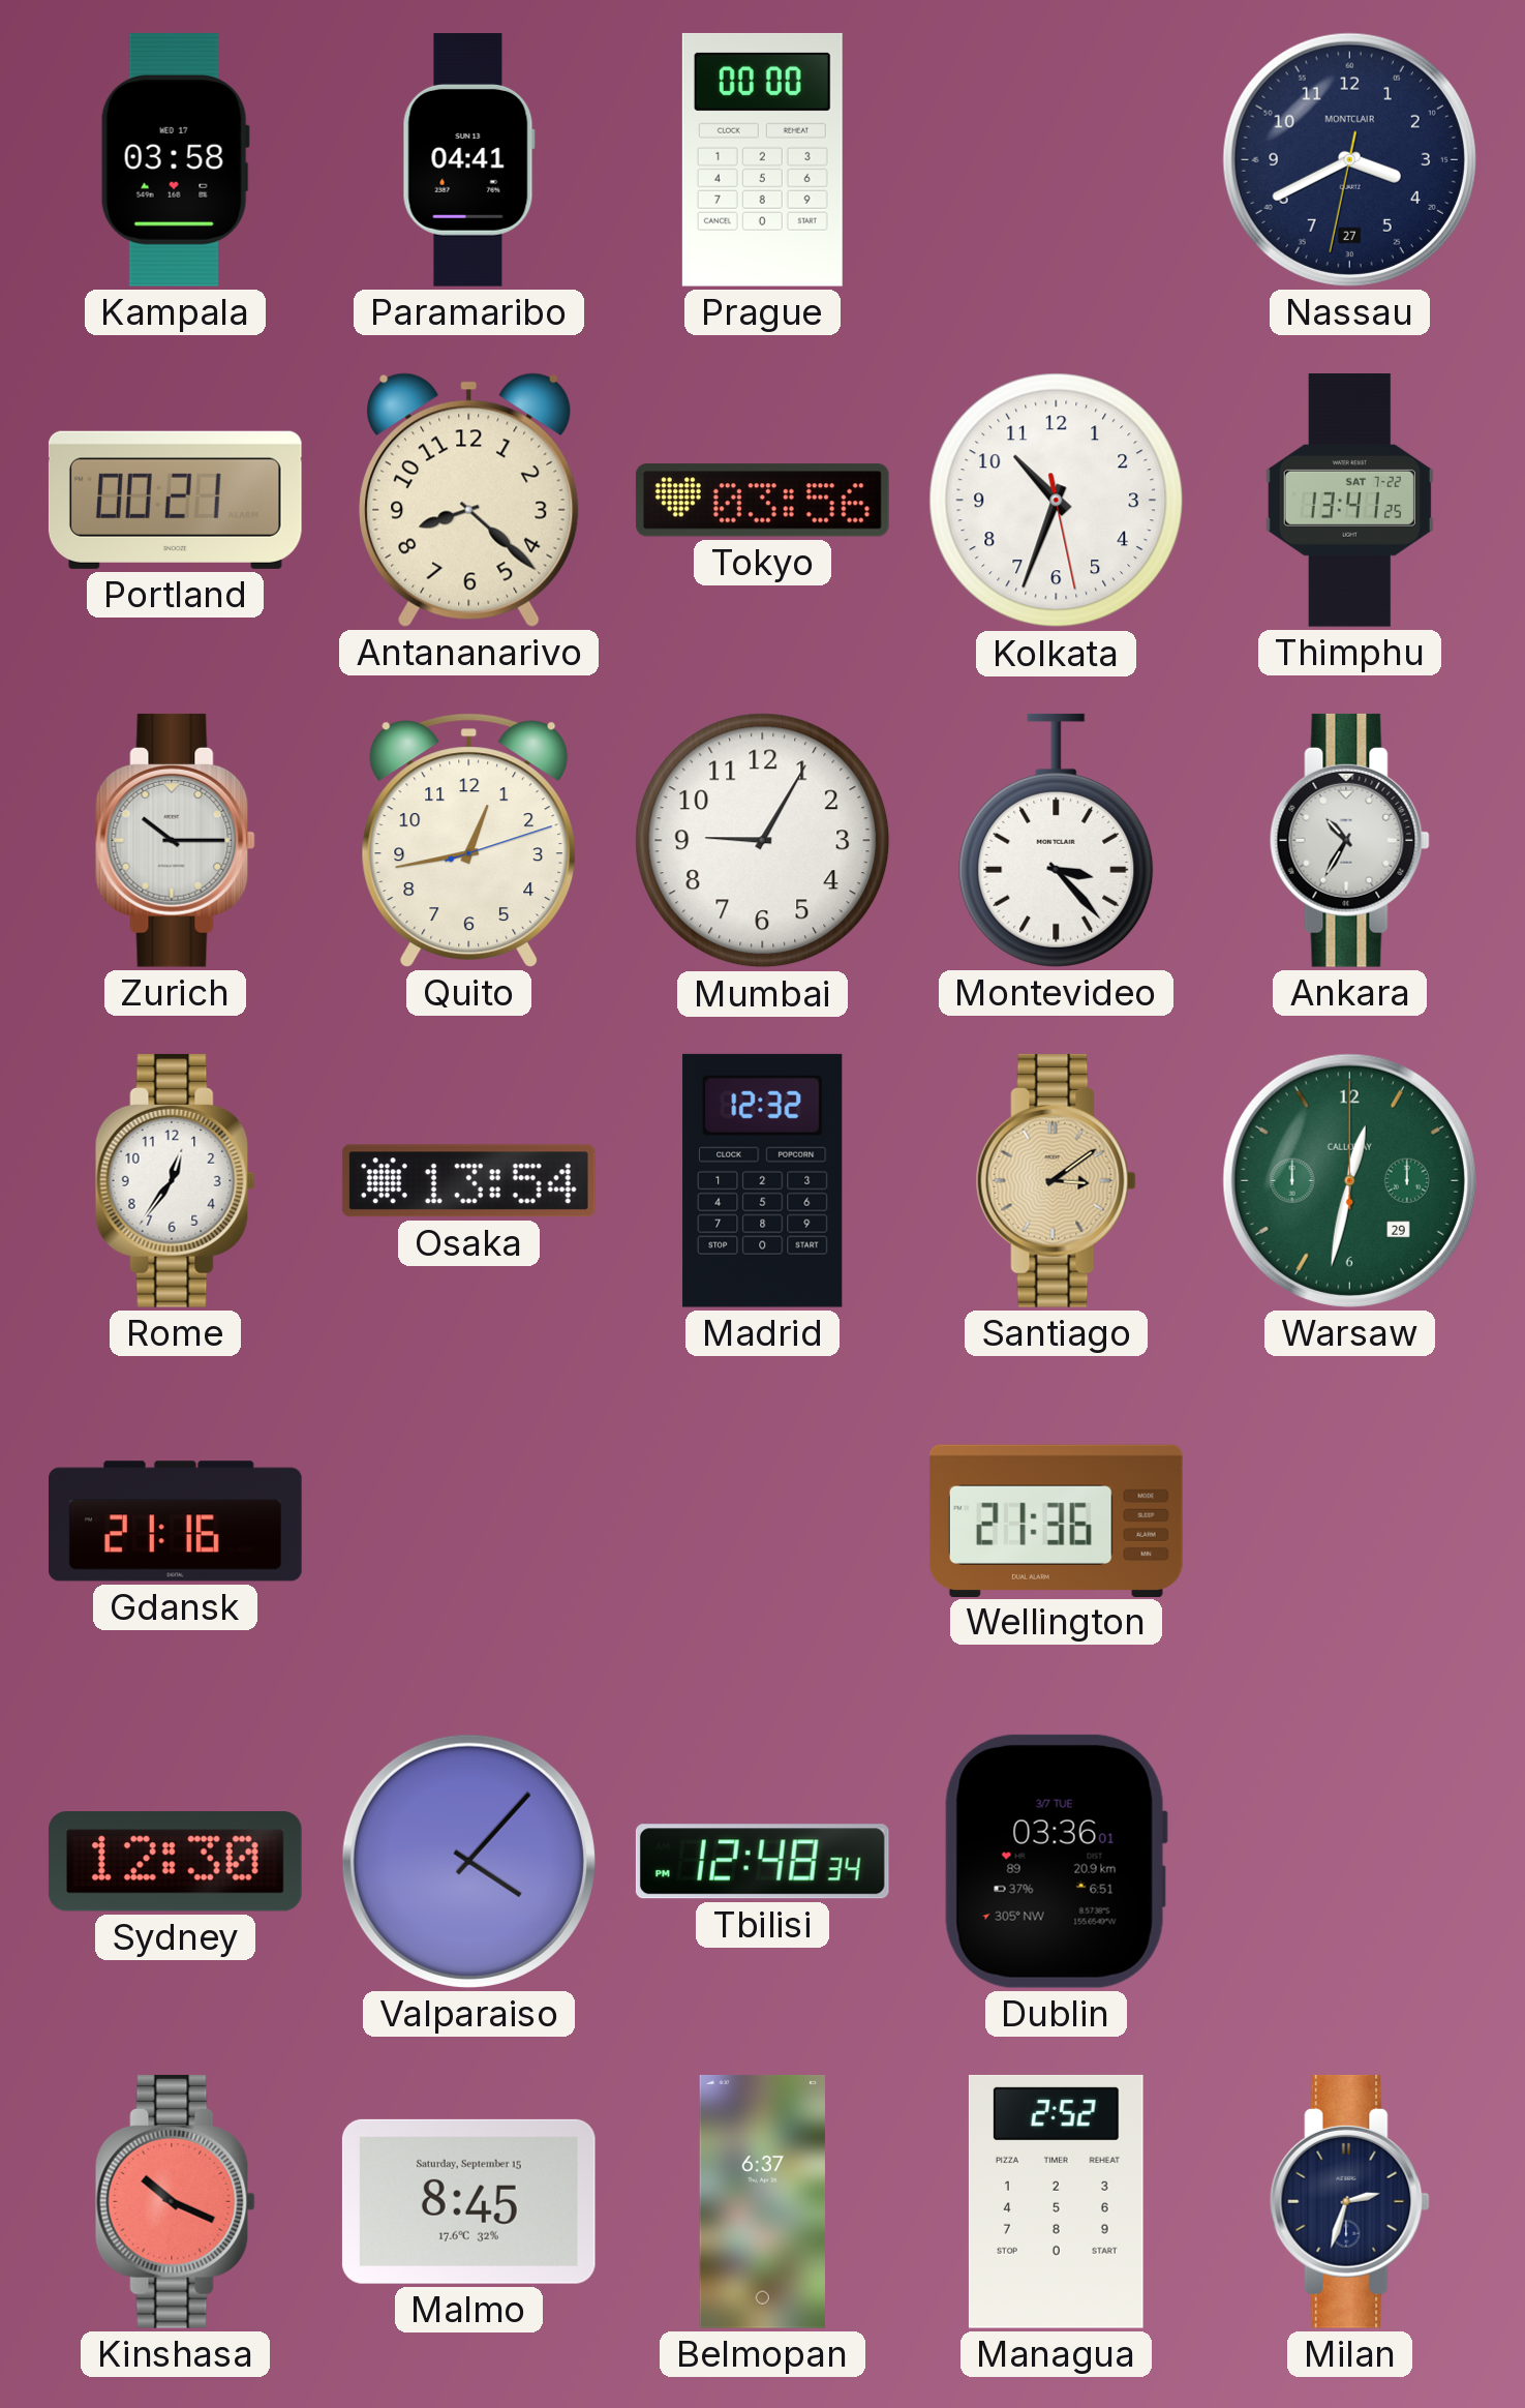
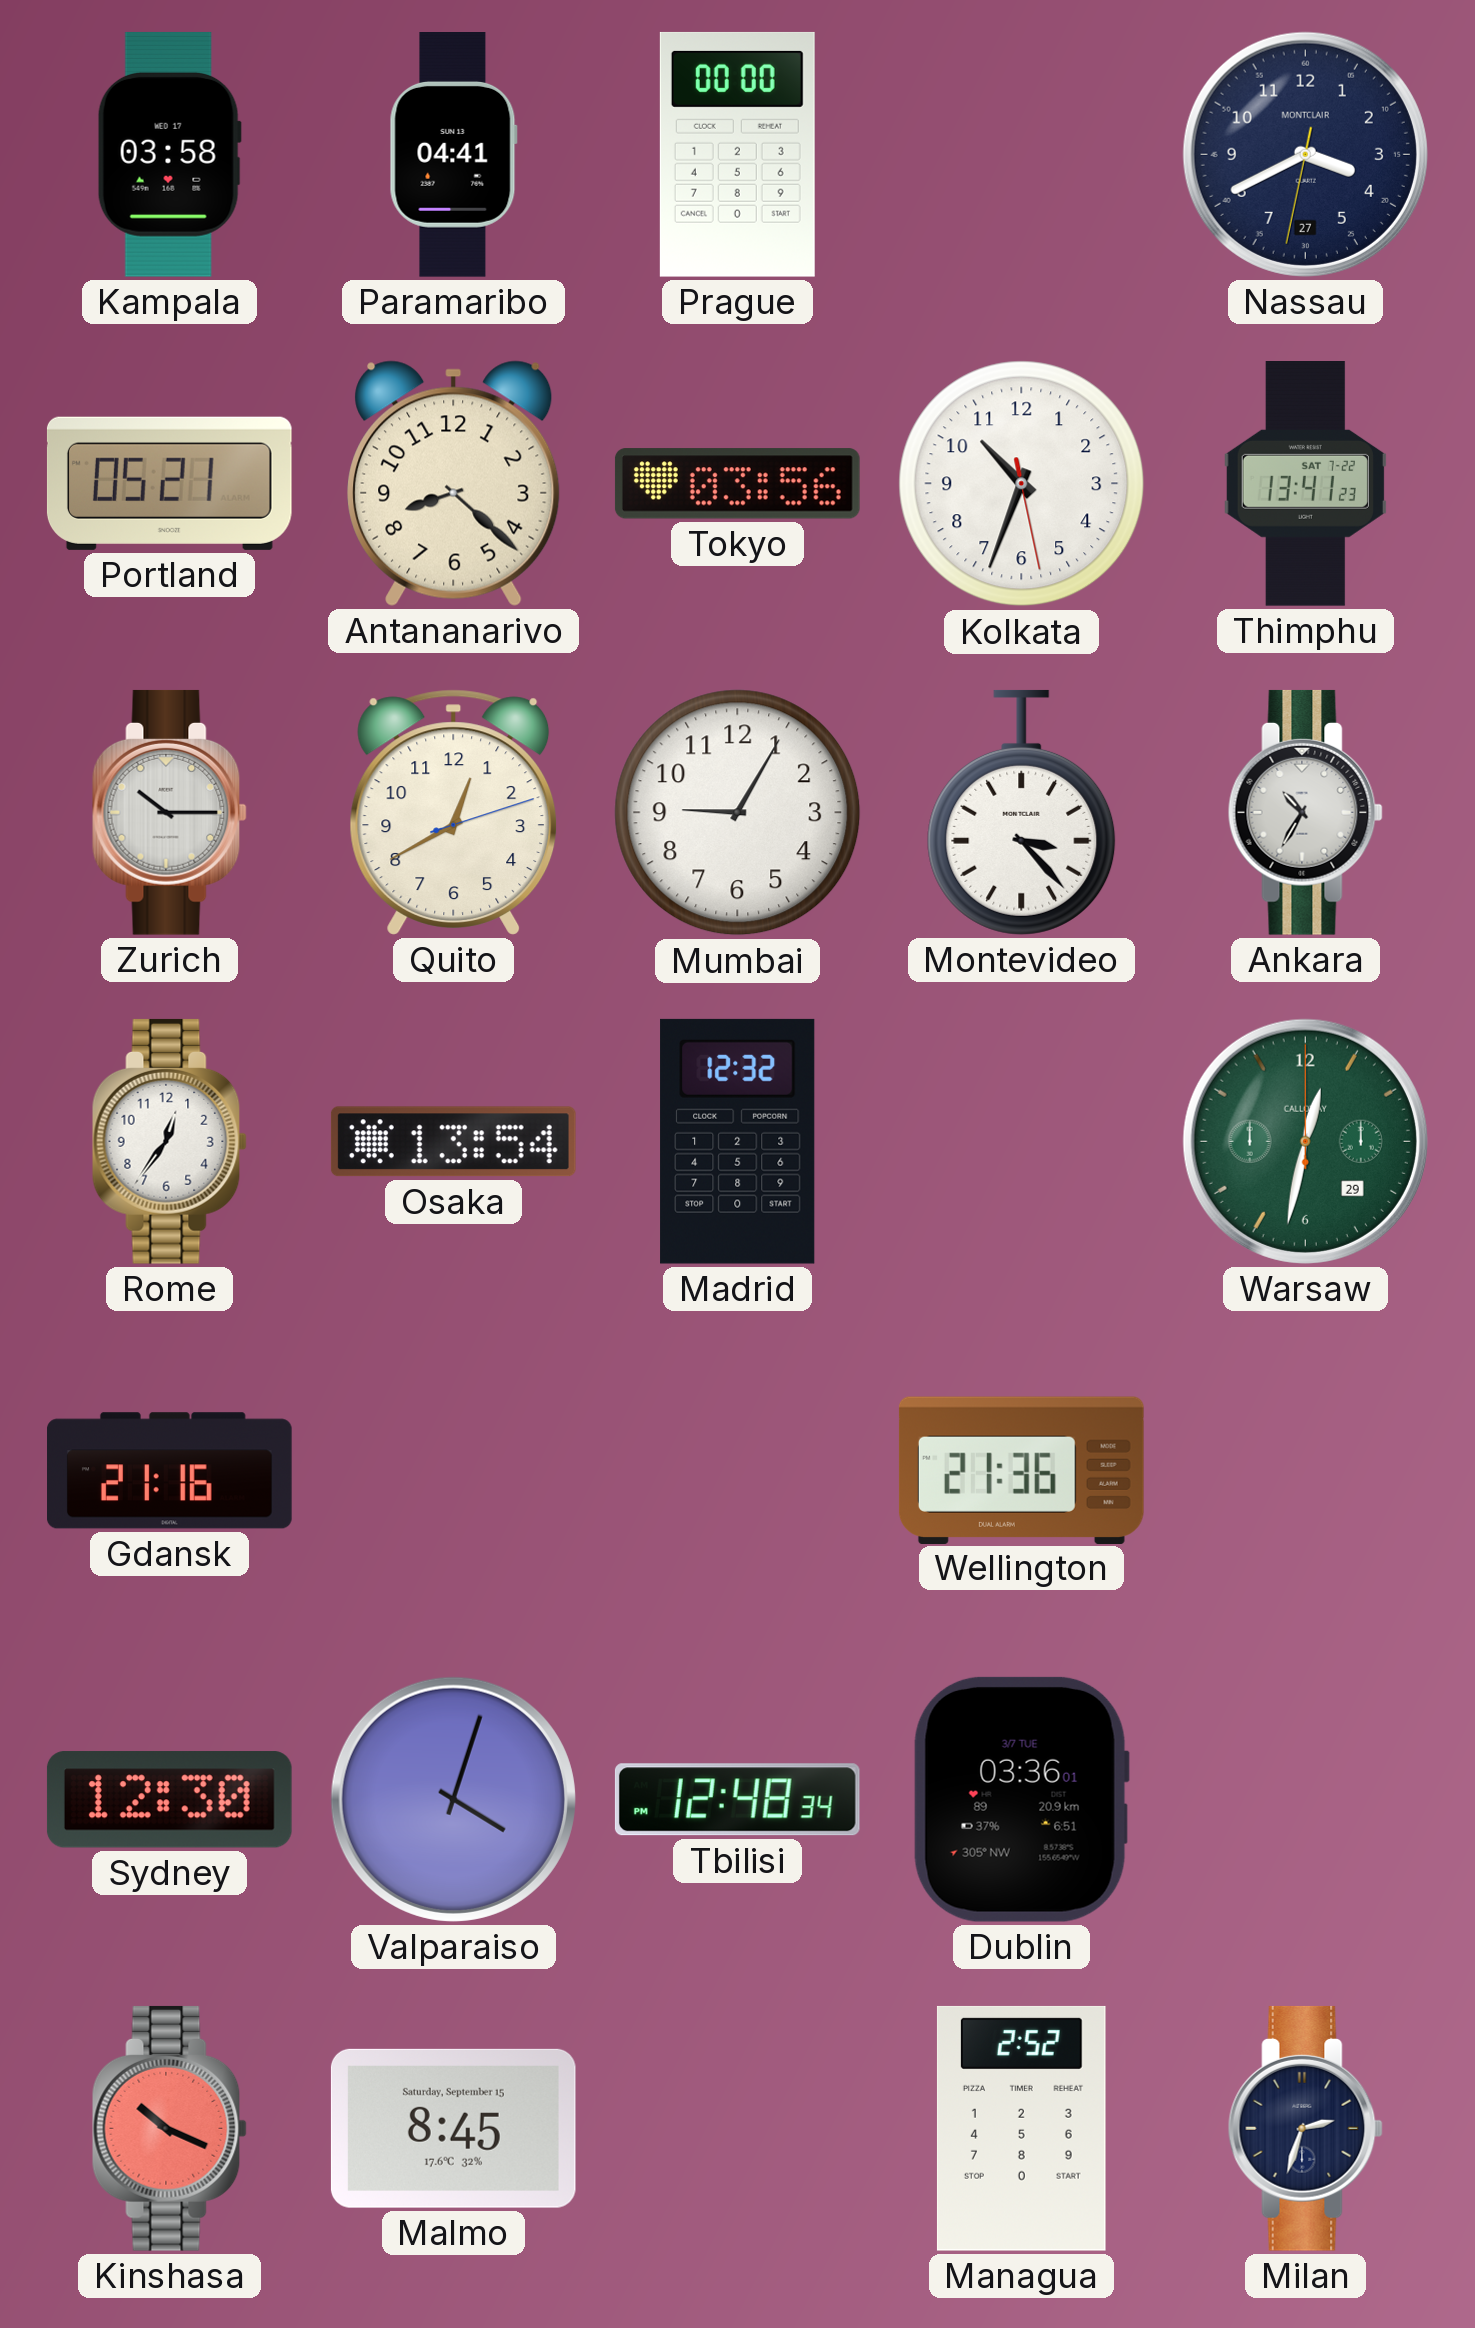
Portland: 00:21 -> 05:21
Thimphu: 13:41:25 -> 13:41:23
Quito: 12:43 -> 12:40
Santiago: 3:09 -> none
Valparaiso: 4:07 -> 4:03
Belmopan: 6:37 -> none
